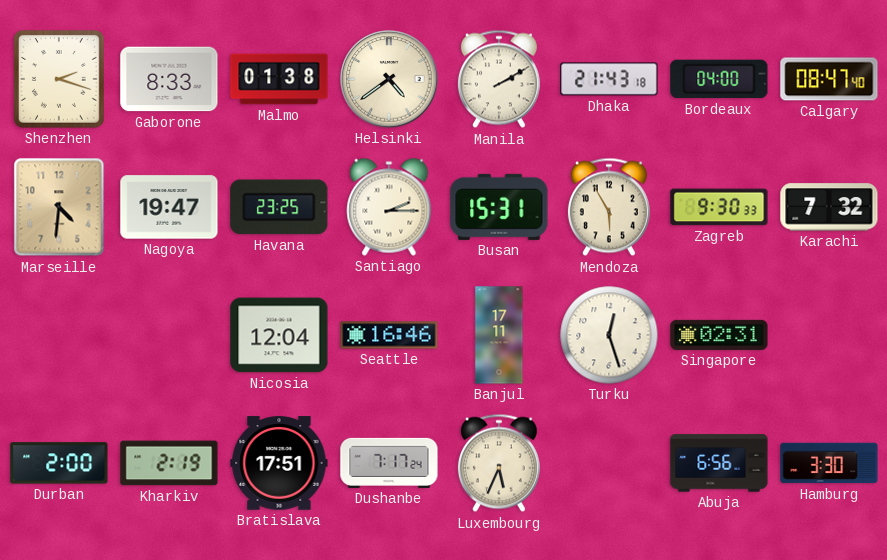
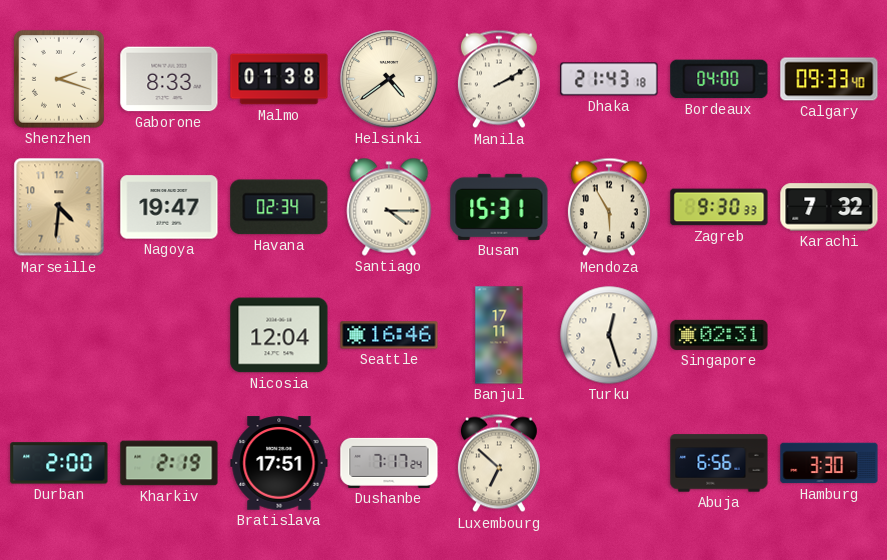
Calgary: 08:47 -> 09:33
Havana: 23:25 -> 02:34
Santiago: 2:15 -> 4:15
Luxembourg: 5:34 -> 6:52
